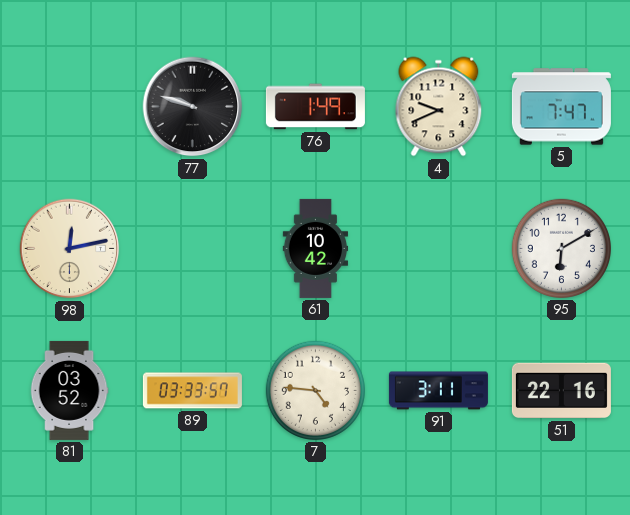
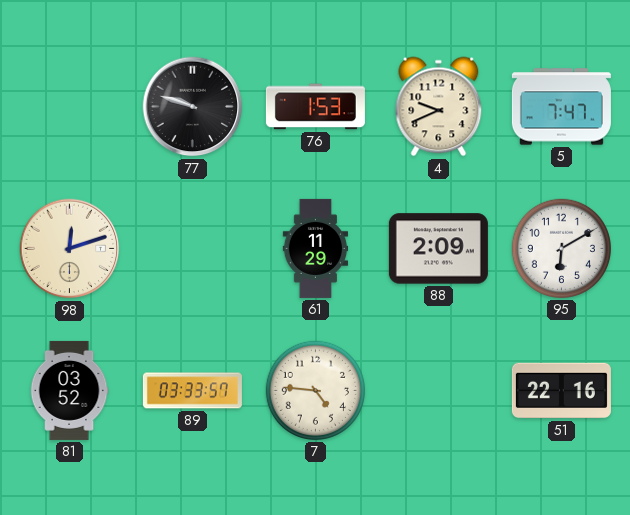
76: 1:49 -> 1:53
98: 12:13 -> 12:12
61: 10:42 -> 11:29
88: none -> 2:09
91: 3:11 -> none
